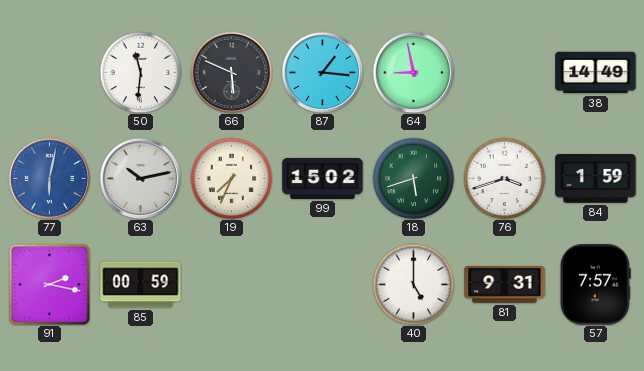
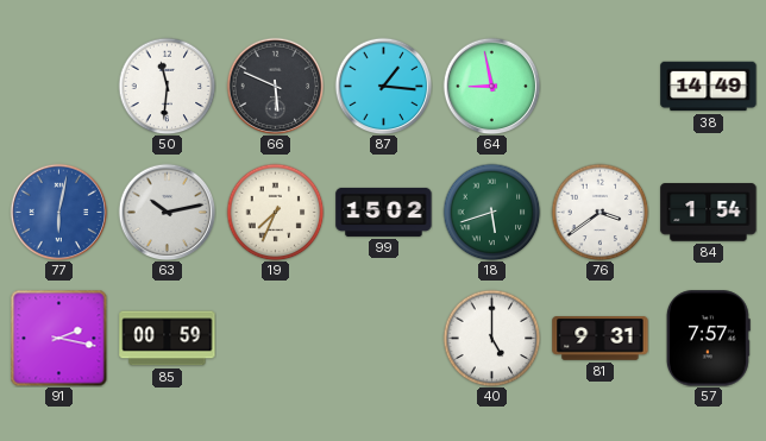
76: 3:42 -> 3:39
84: 1:59 -> 1:54
